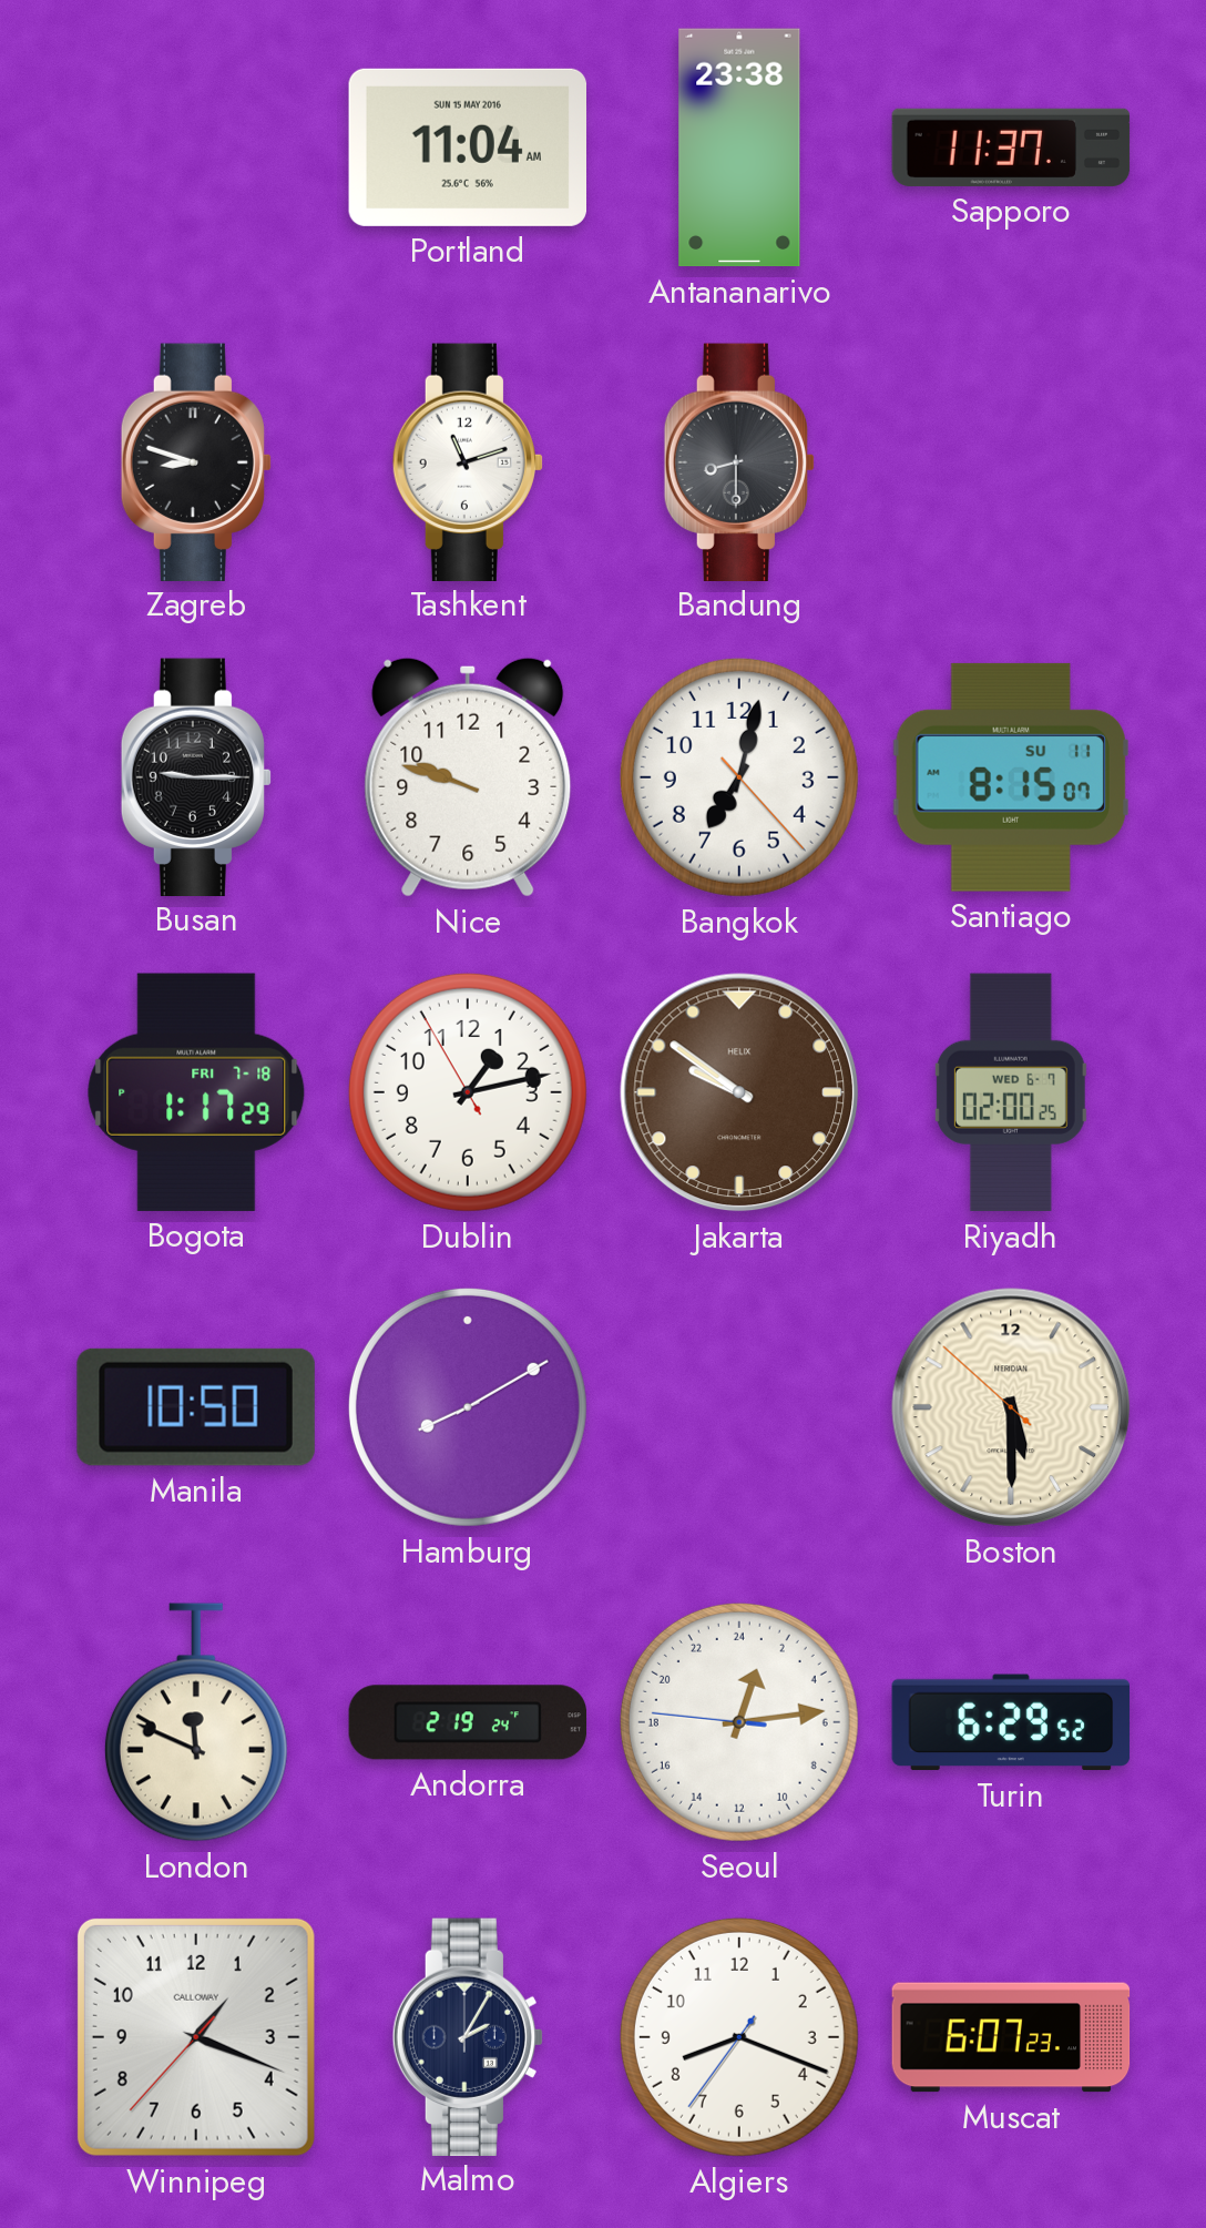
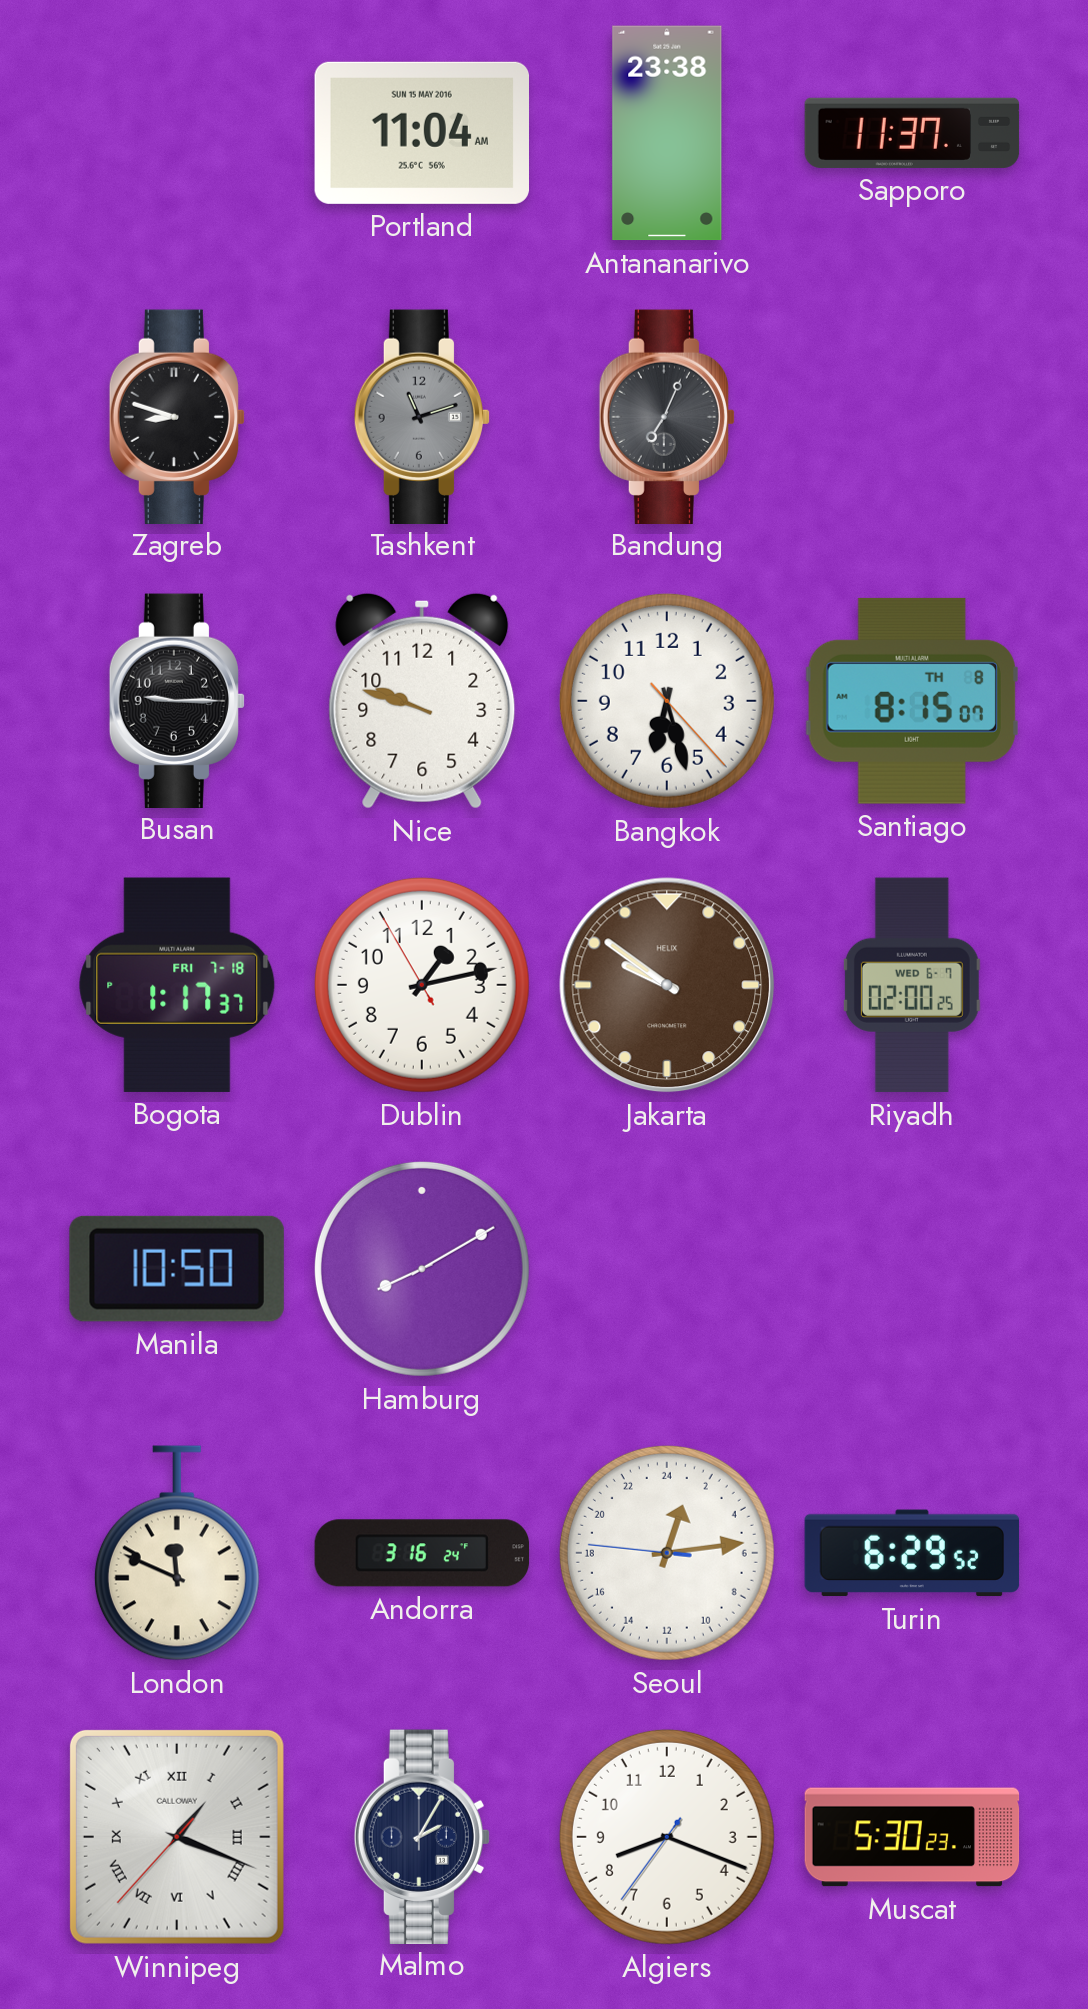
Tashkent dial: white -> grey
Bandung: 8:30 -> 7:04
Bangkok: 7:02 -> 6:27
Santiago date: SU 11 -> TH 8
Bogota: 1:17:29 PM -> 1:17:37 PM
Boston: 5:29 -> none
Andorra: 2:19 -> 3:16
Winnipeg numerals: Arabic -> Roman
Muscat: 6:07 -> 5:30
